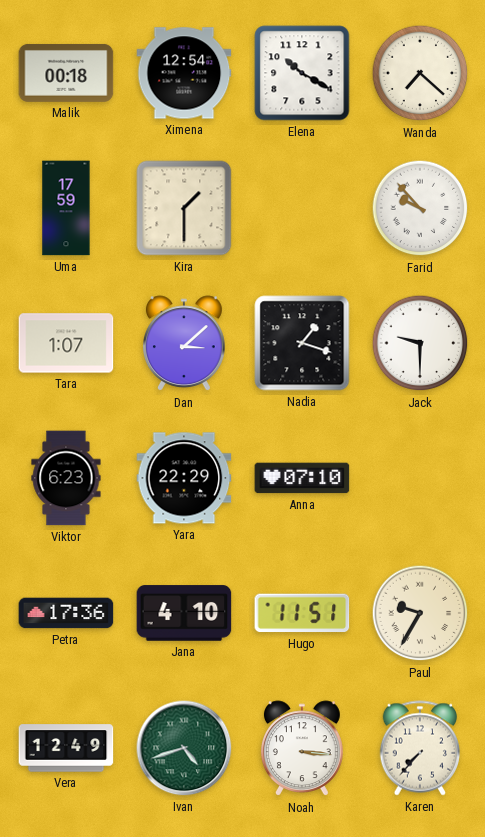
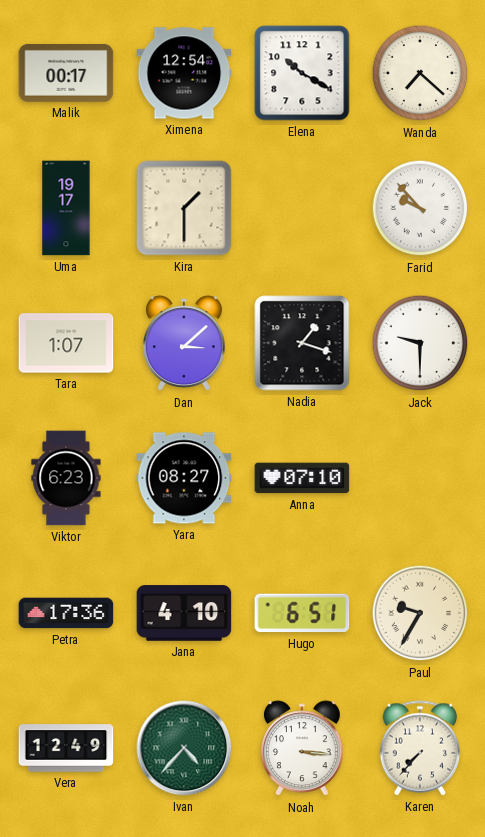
Malik: 00:18 -> 00:17
Uma: 17:59 -> 19:17
Yara: 22:29 -> 08:27
Hugo: 11:51 -> 6:51
Ivan: 4:42 -> 4:37
